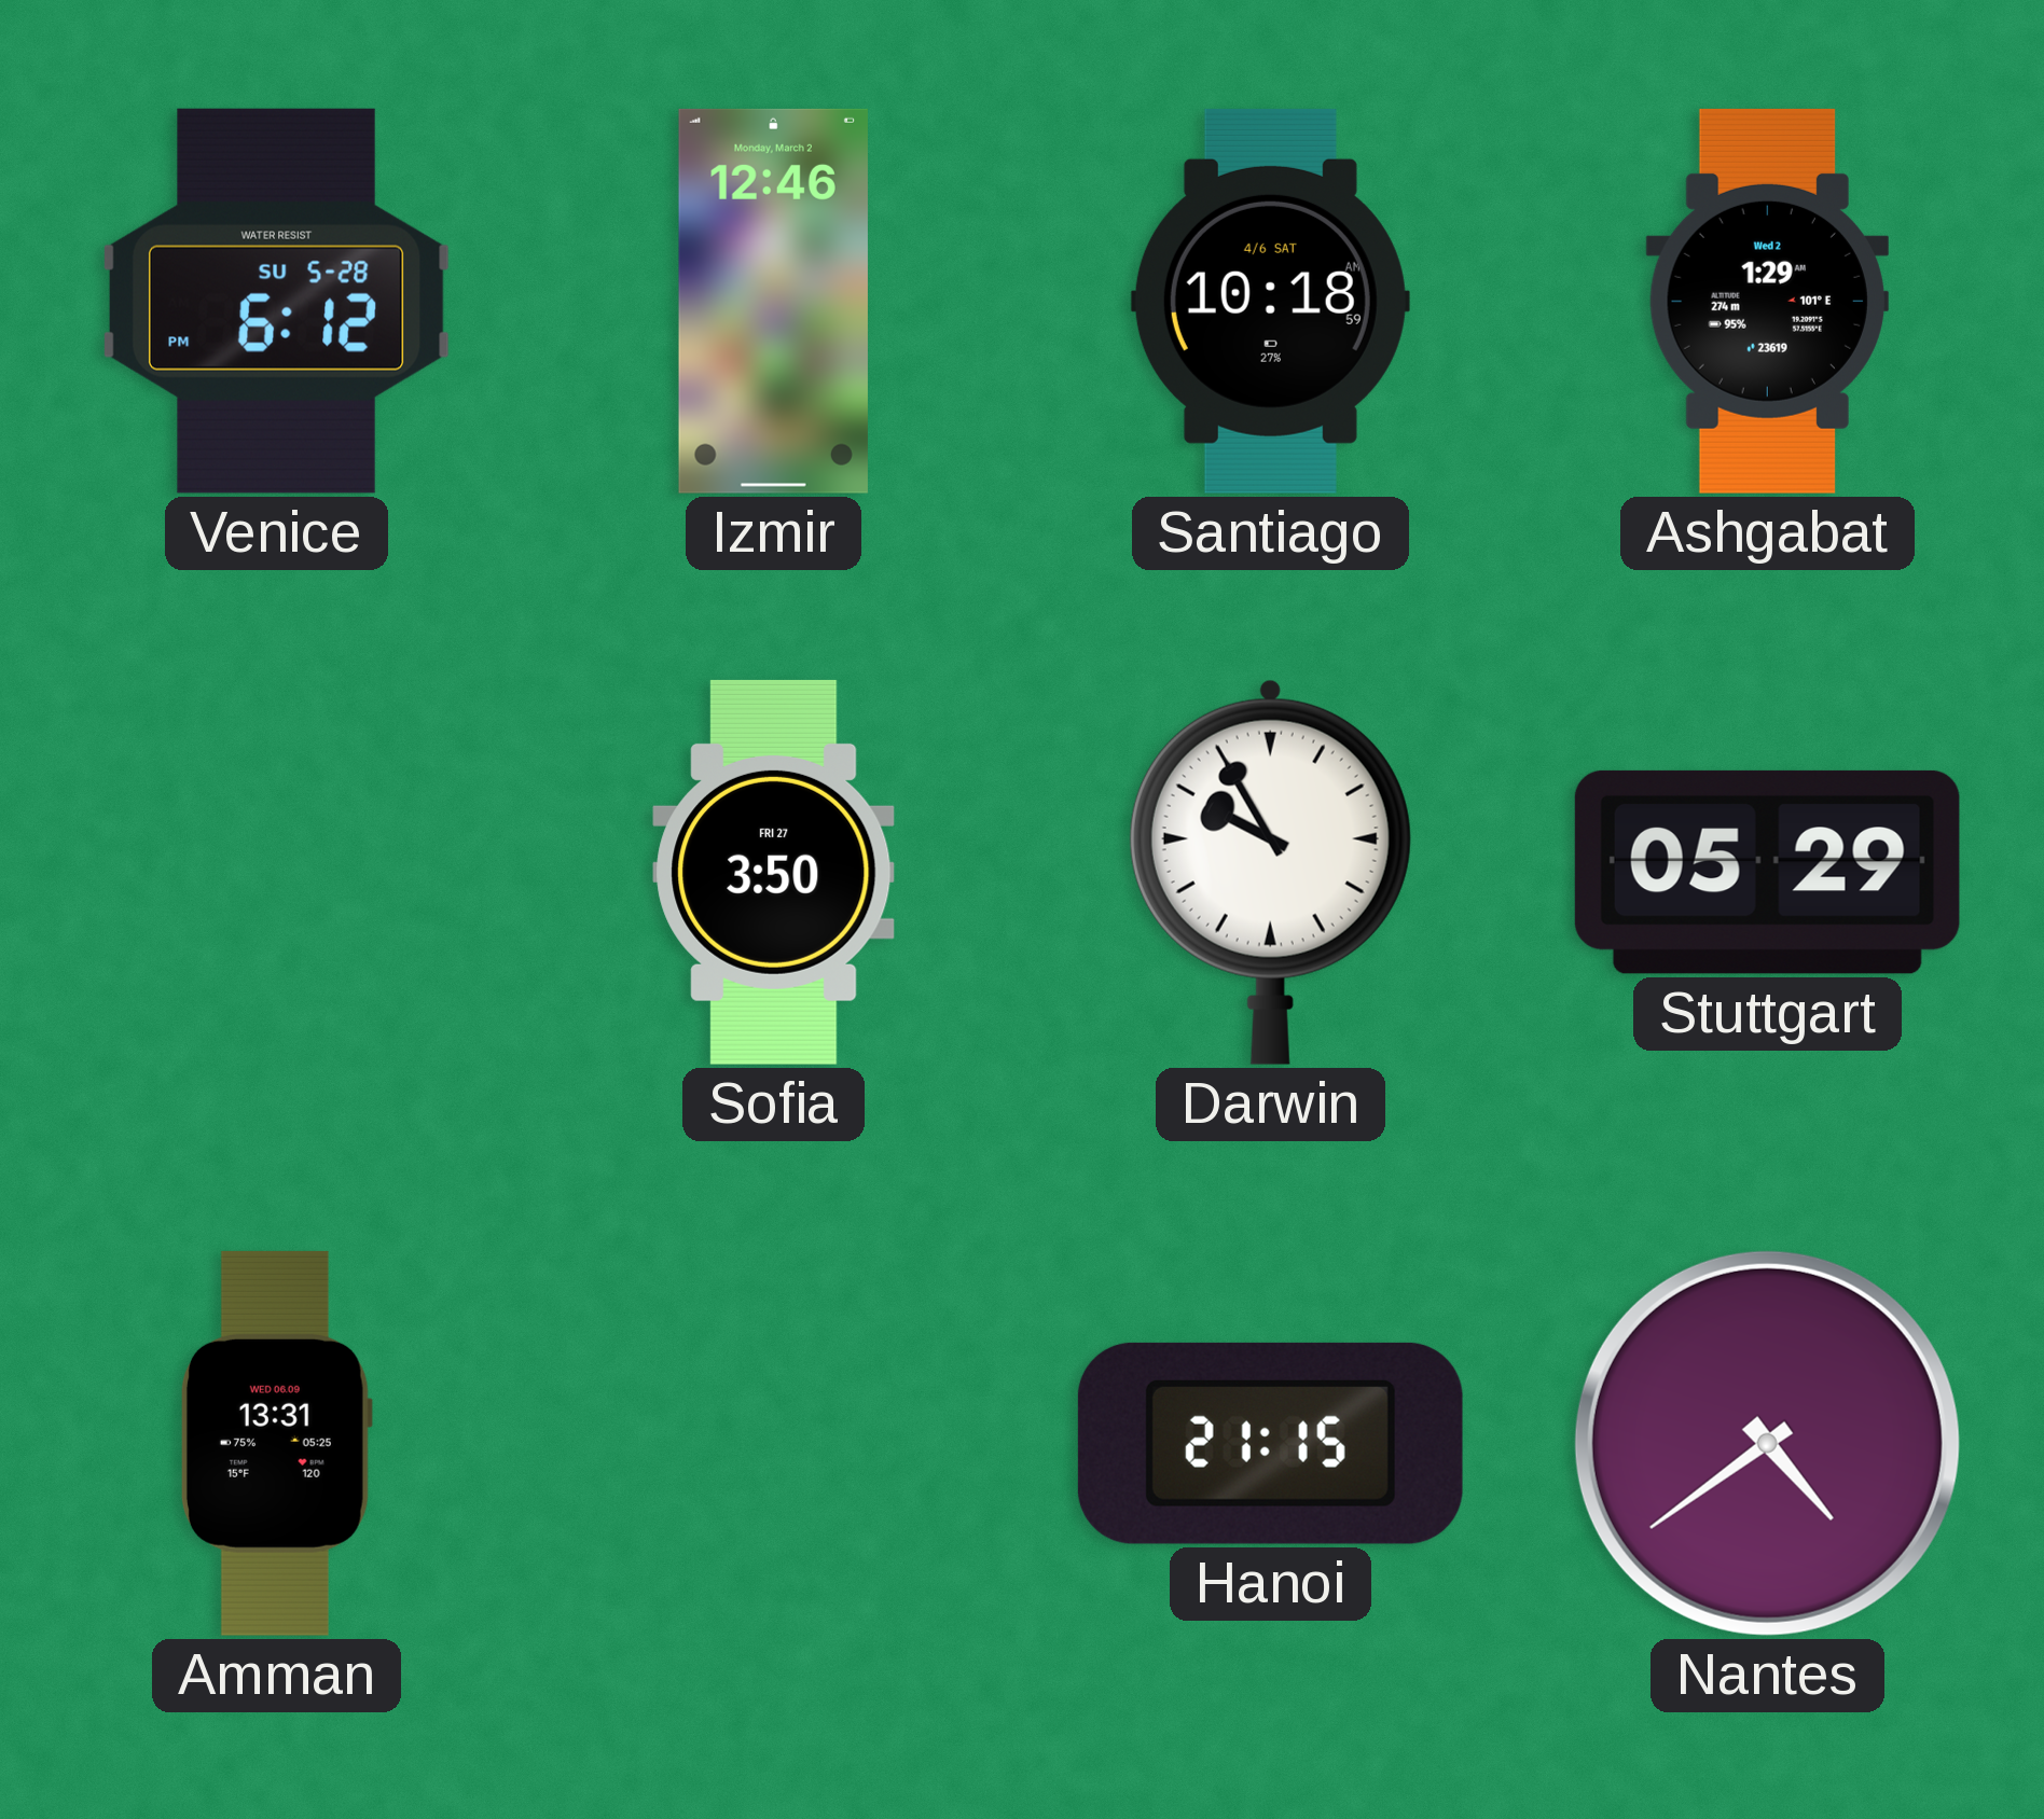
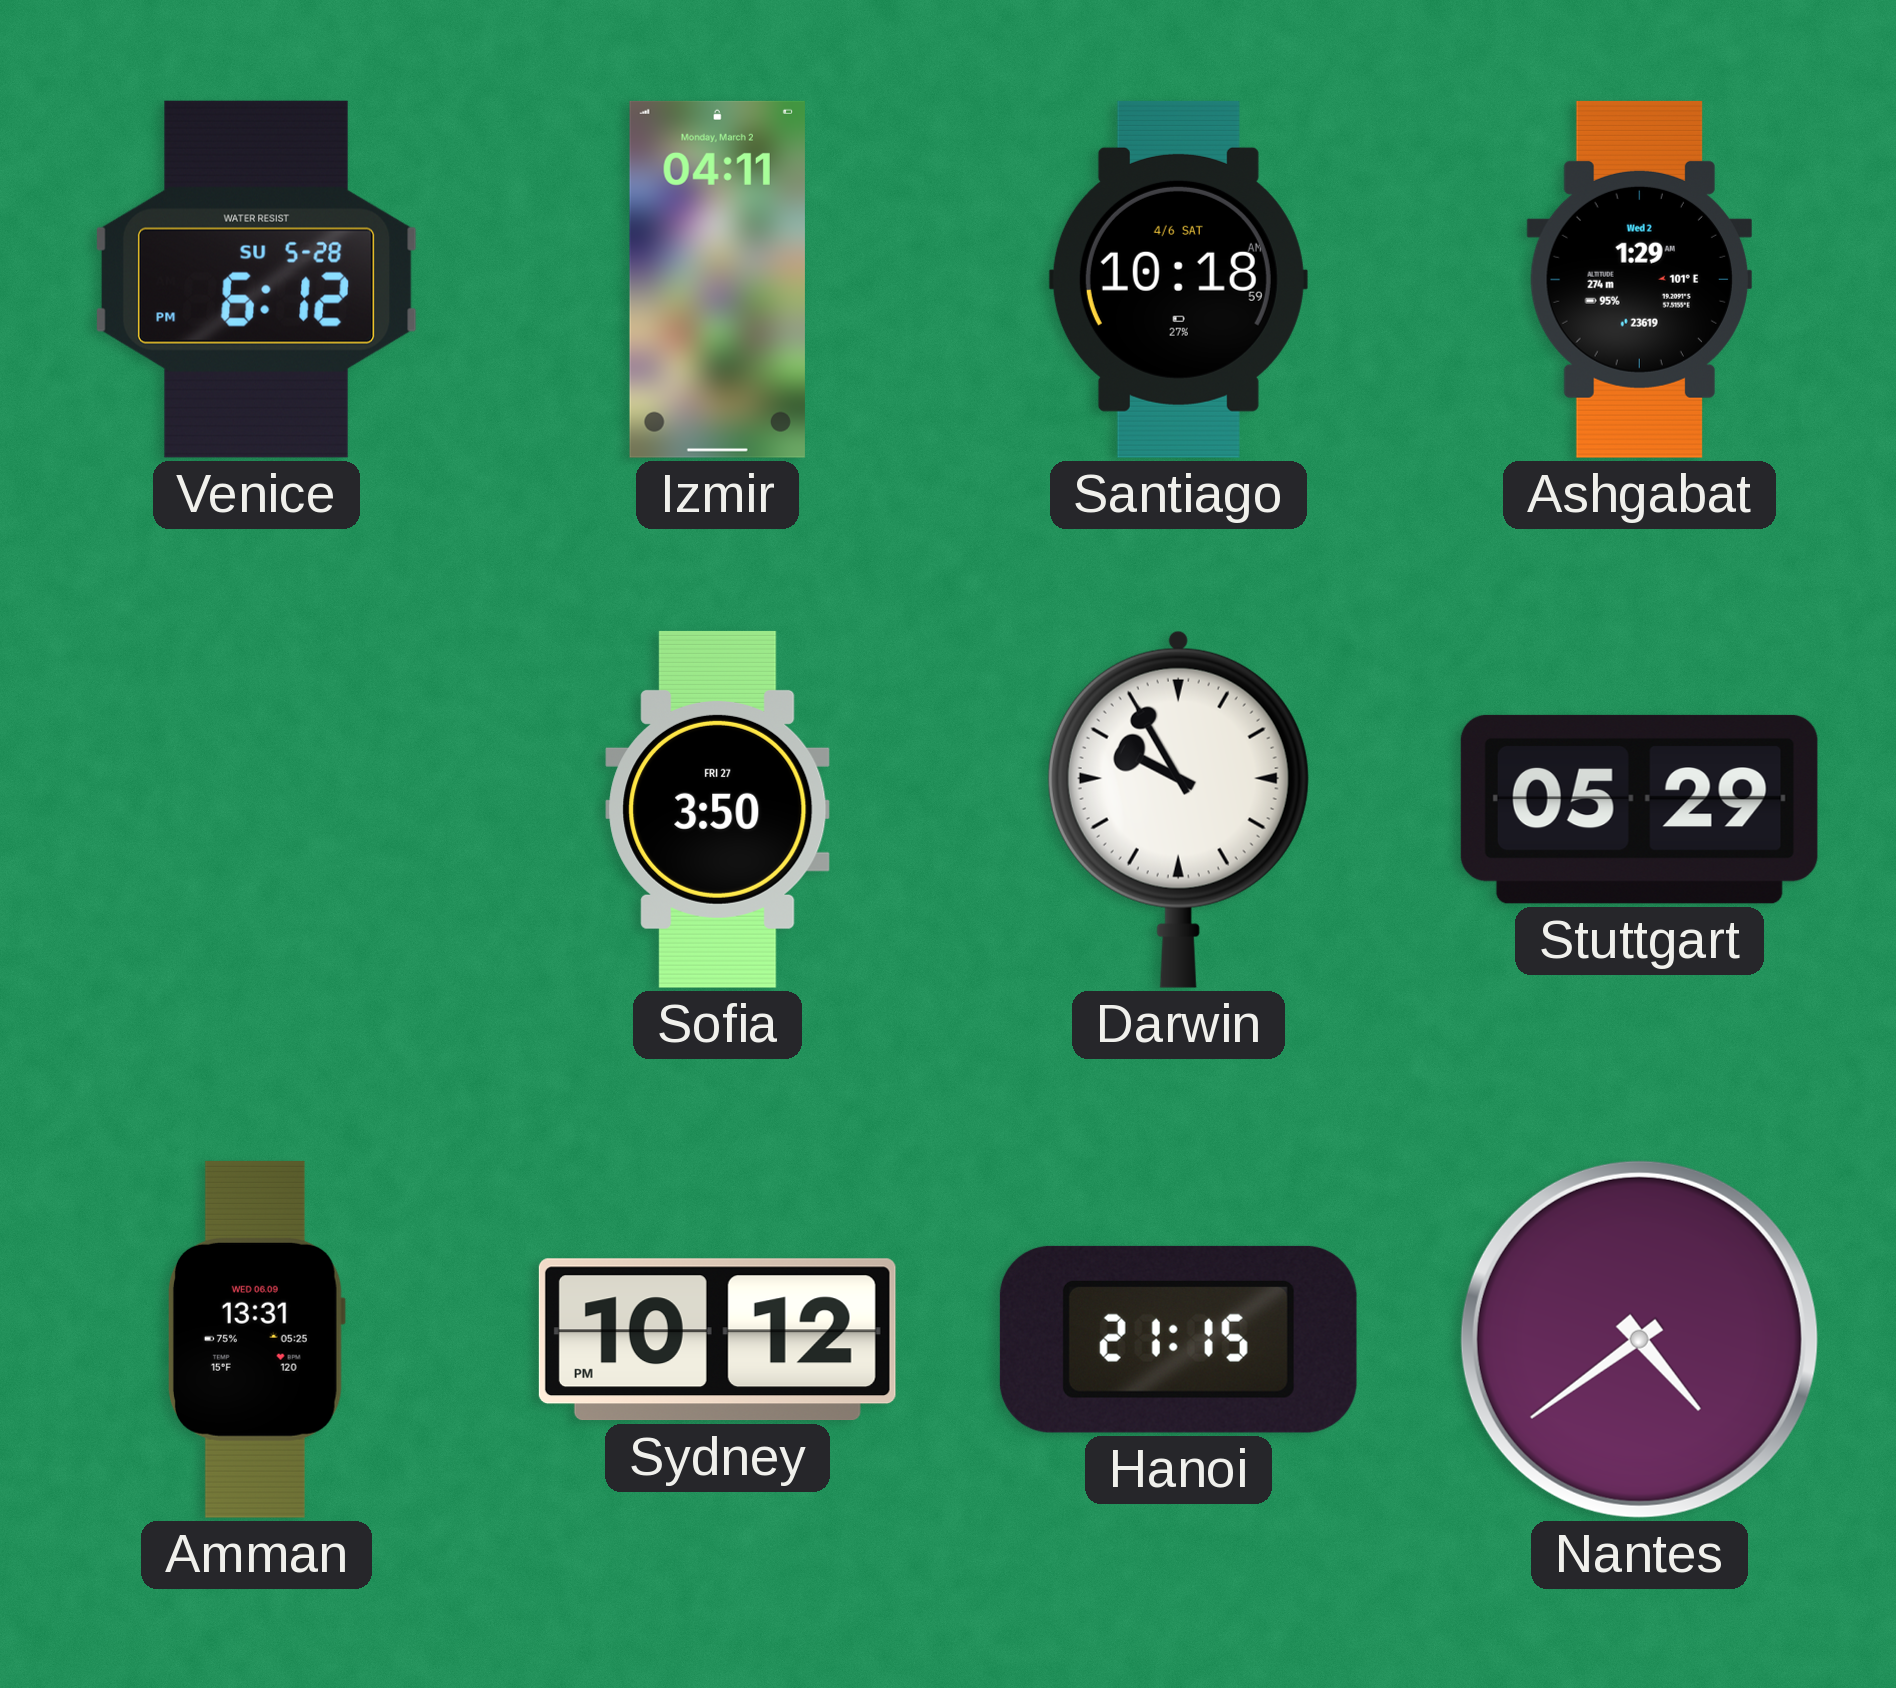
Izmir: 12:46 -> 04:11
Sydney: none -> 10:12
